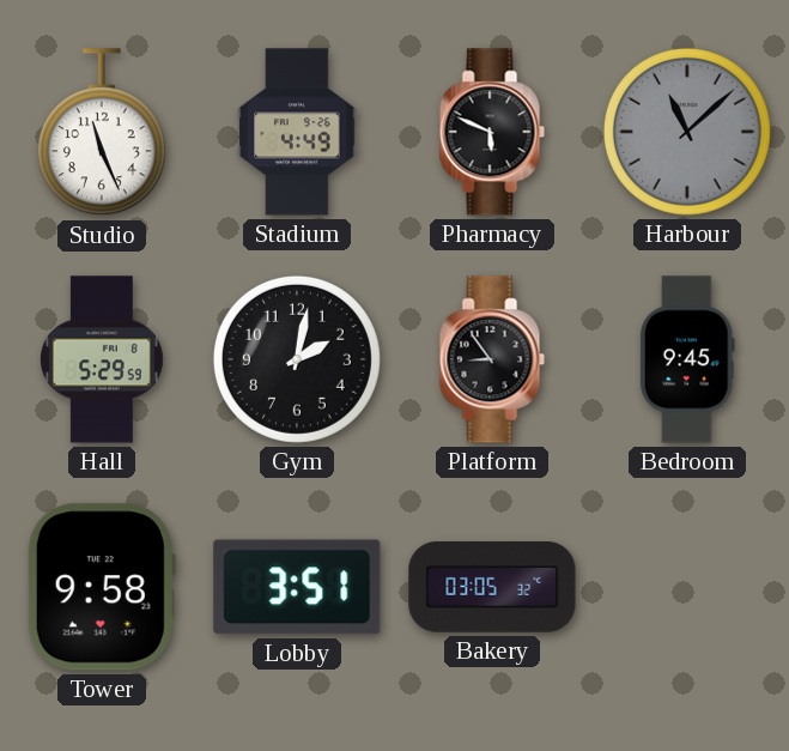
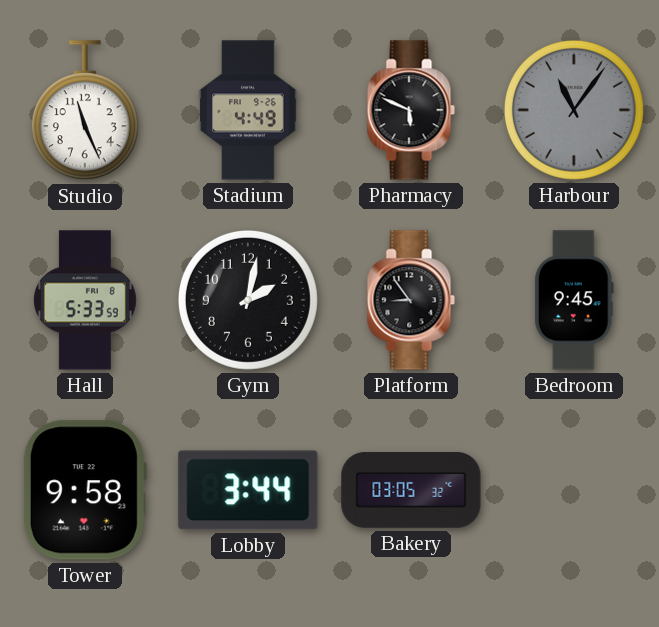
Harbour: 11:08 -> 11:06
Hall: 5:29 -> 5:33
Lobby: 3:51 -> 3:44
